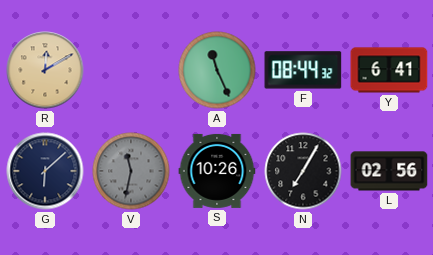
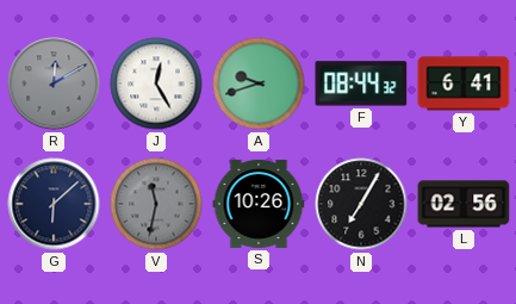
R dial: champagne -> grey
J: none -> 12:25
A: 11:26 -> 9:42
